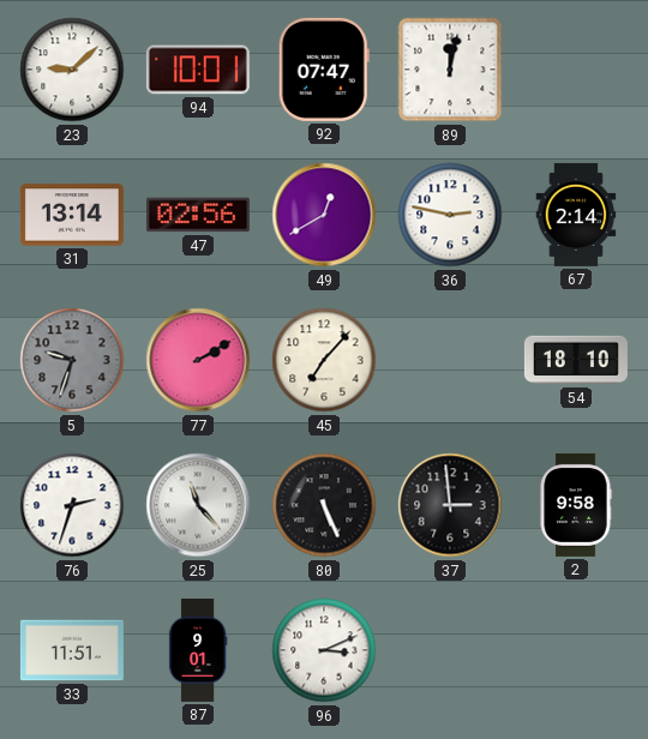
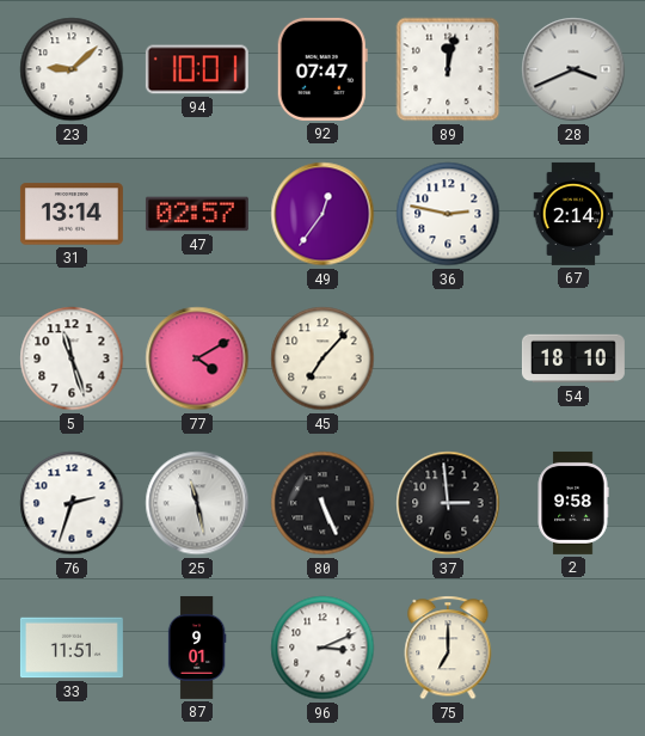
28: none -> 3:41
47: 02:56 -> 02:57
49: 12:40 -> 12:36
5: 9:33 -> 11:27
5 dial: grey -> white
77: 2:10 -> 4:10
25: 11:23 -> 11:28
75: none -> 7:00
